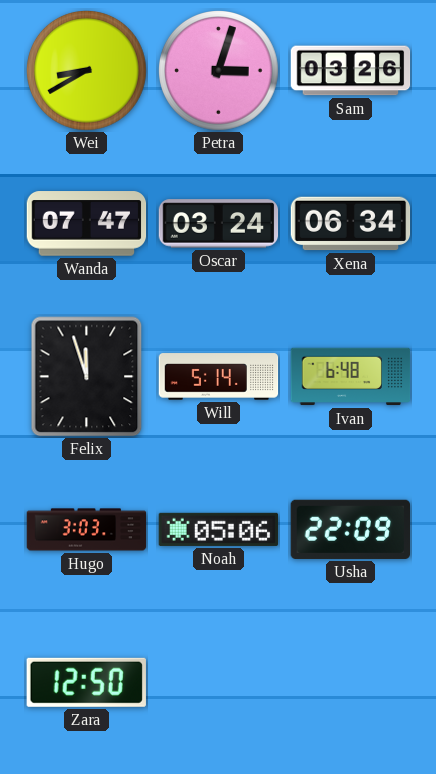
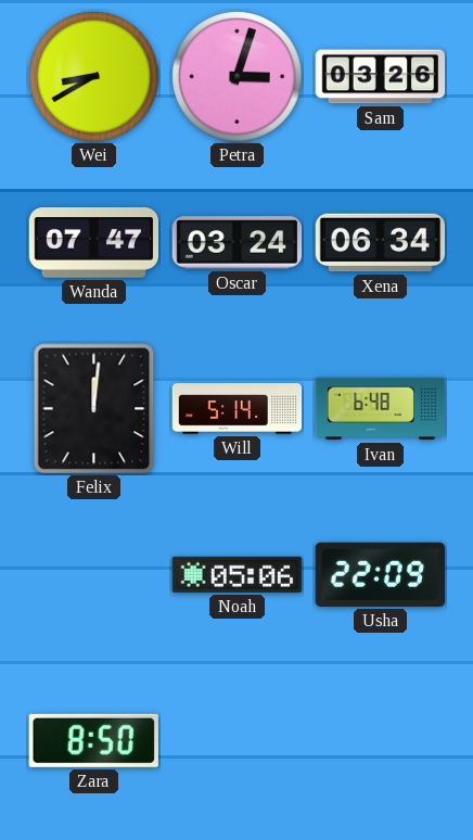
Felix: 11:57 -> 12:01
Hugo: 3:03 -> none
Zara: 12:50 -> 8:50
